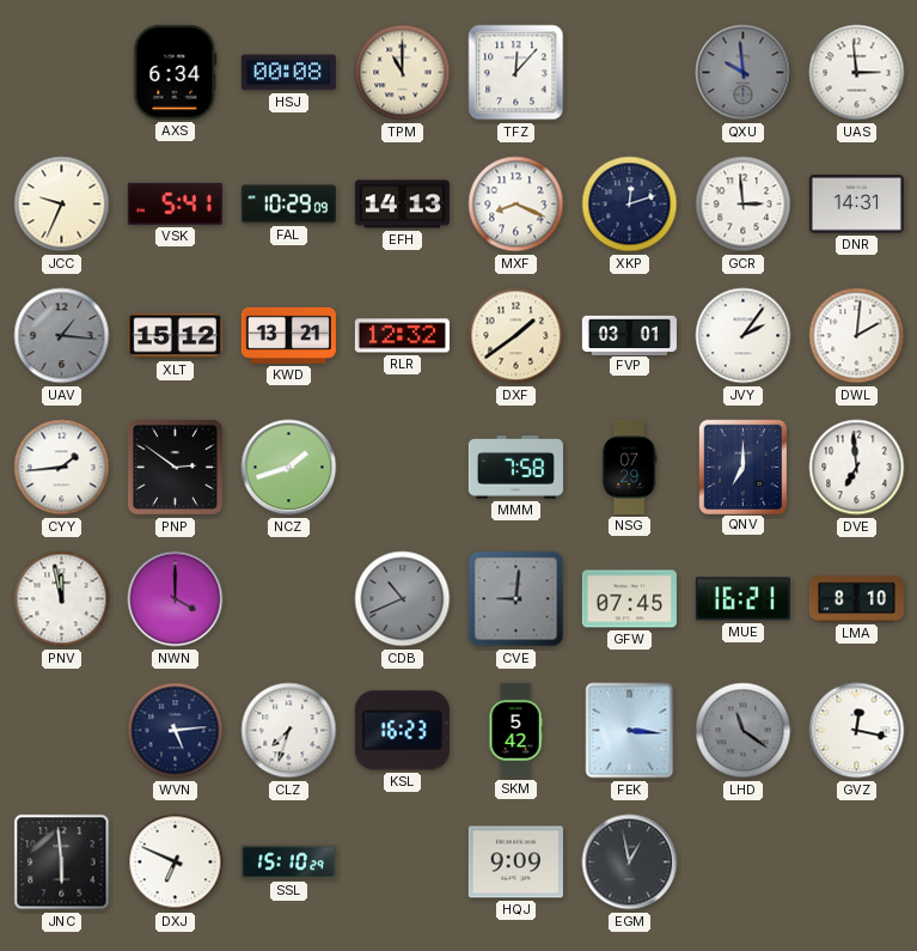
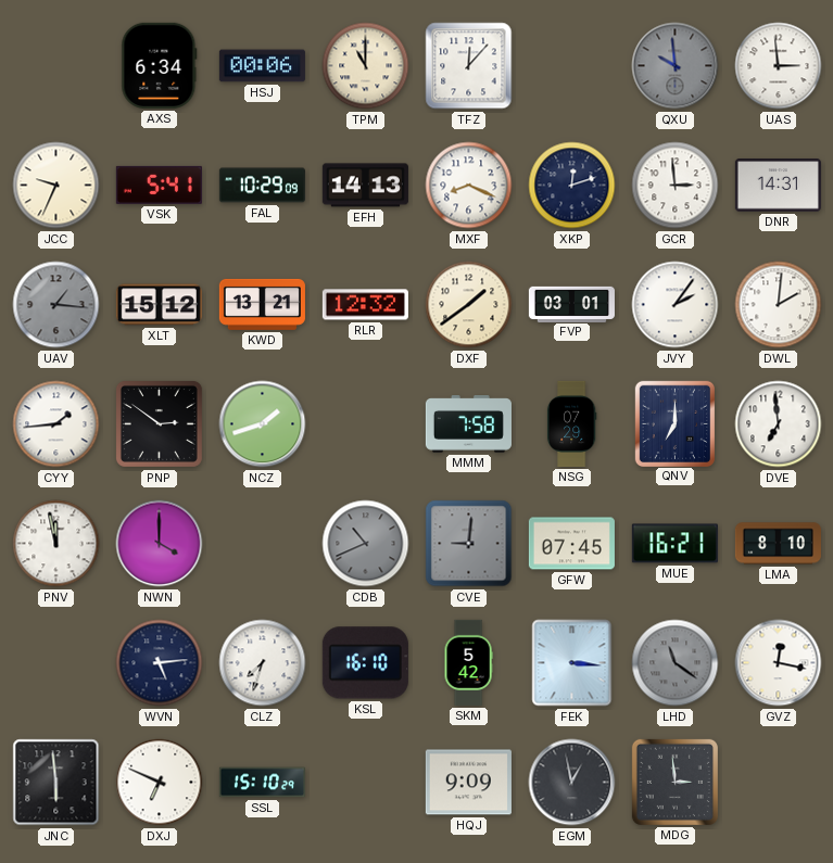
HSJ: 00:08 -> 00:06
KSL: 16:23 -> 16:10
MDG: none -> 2:59
